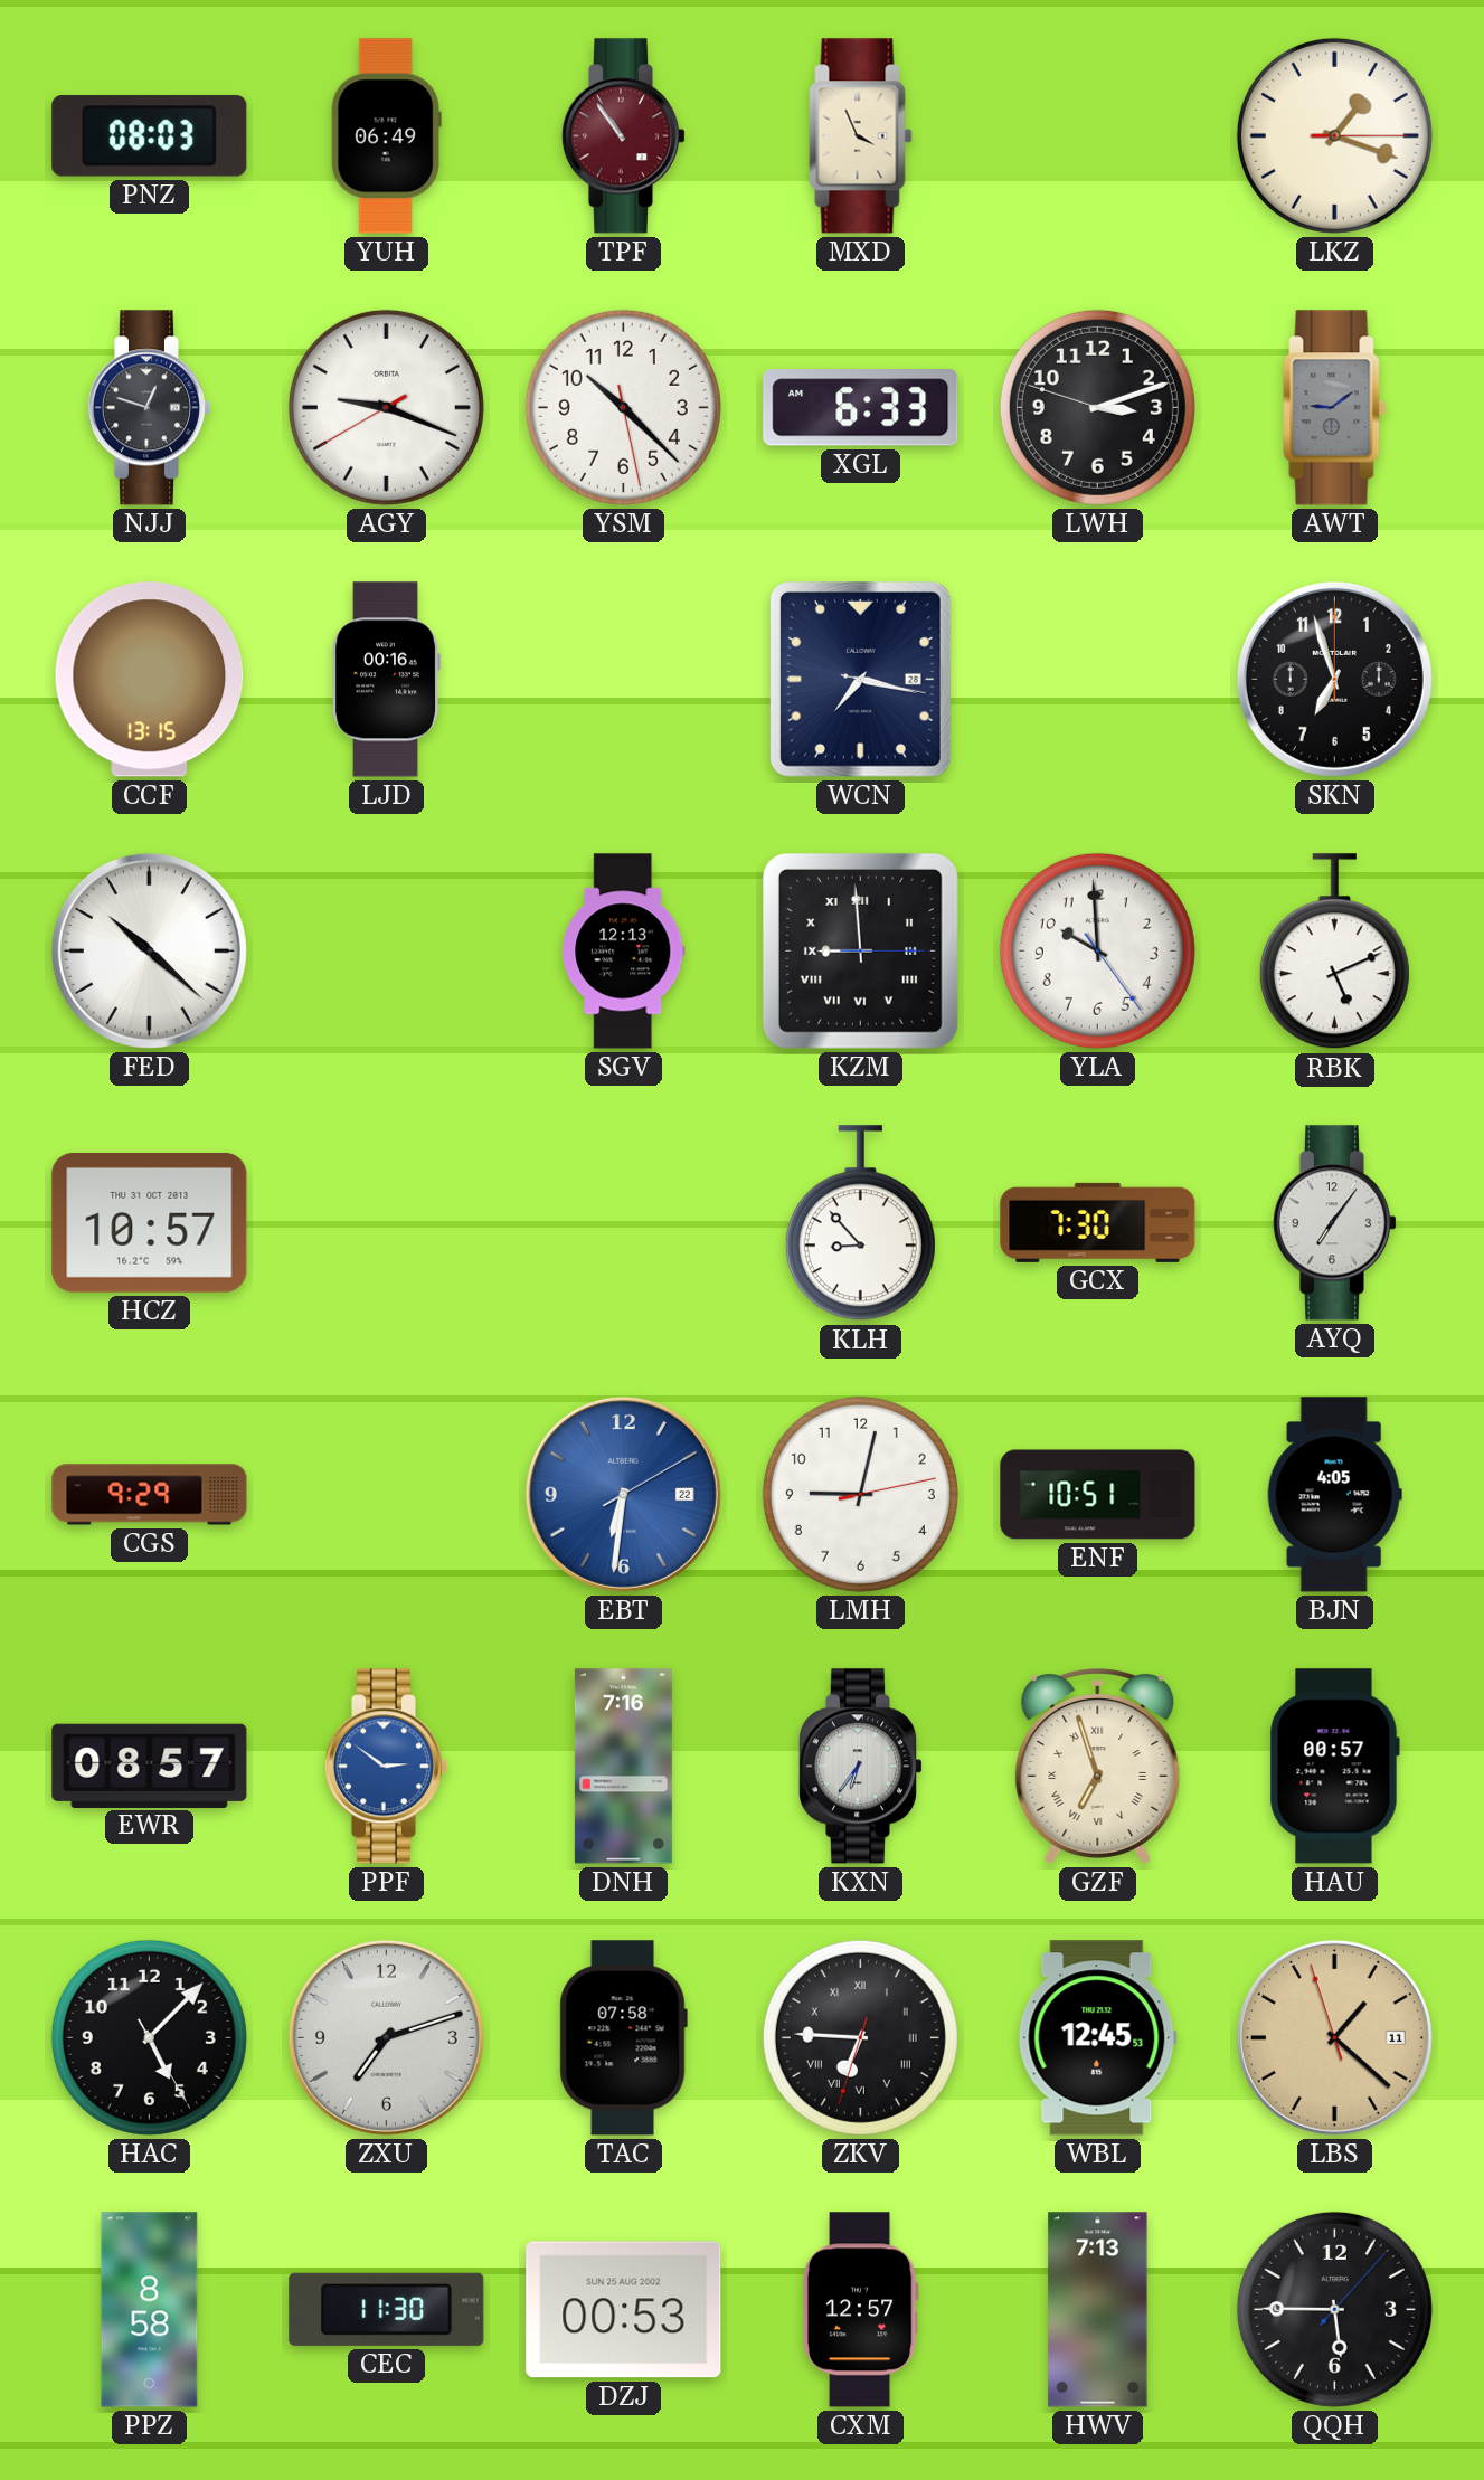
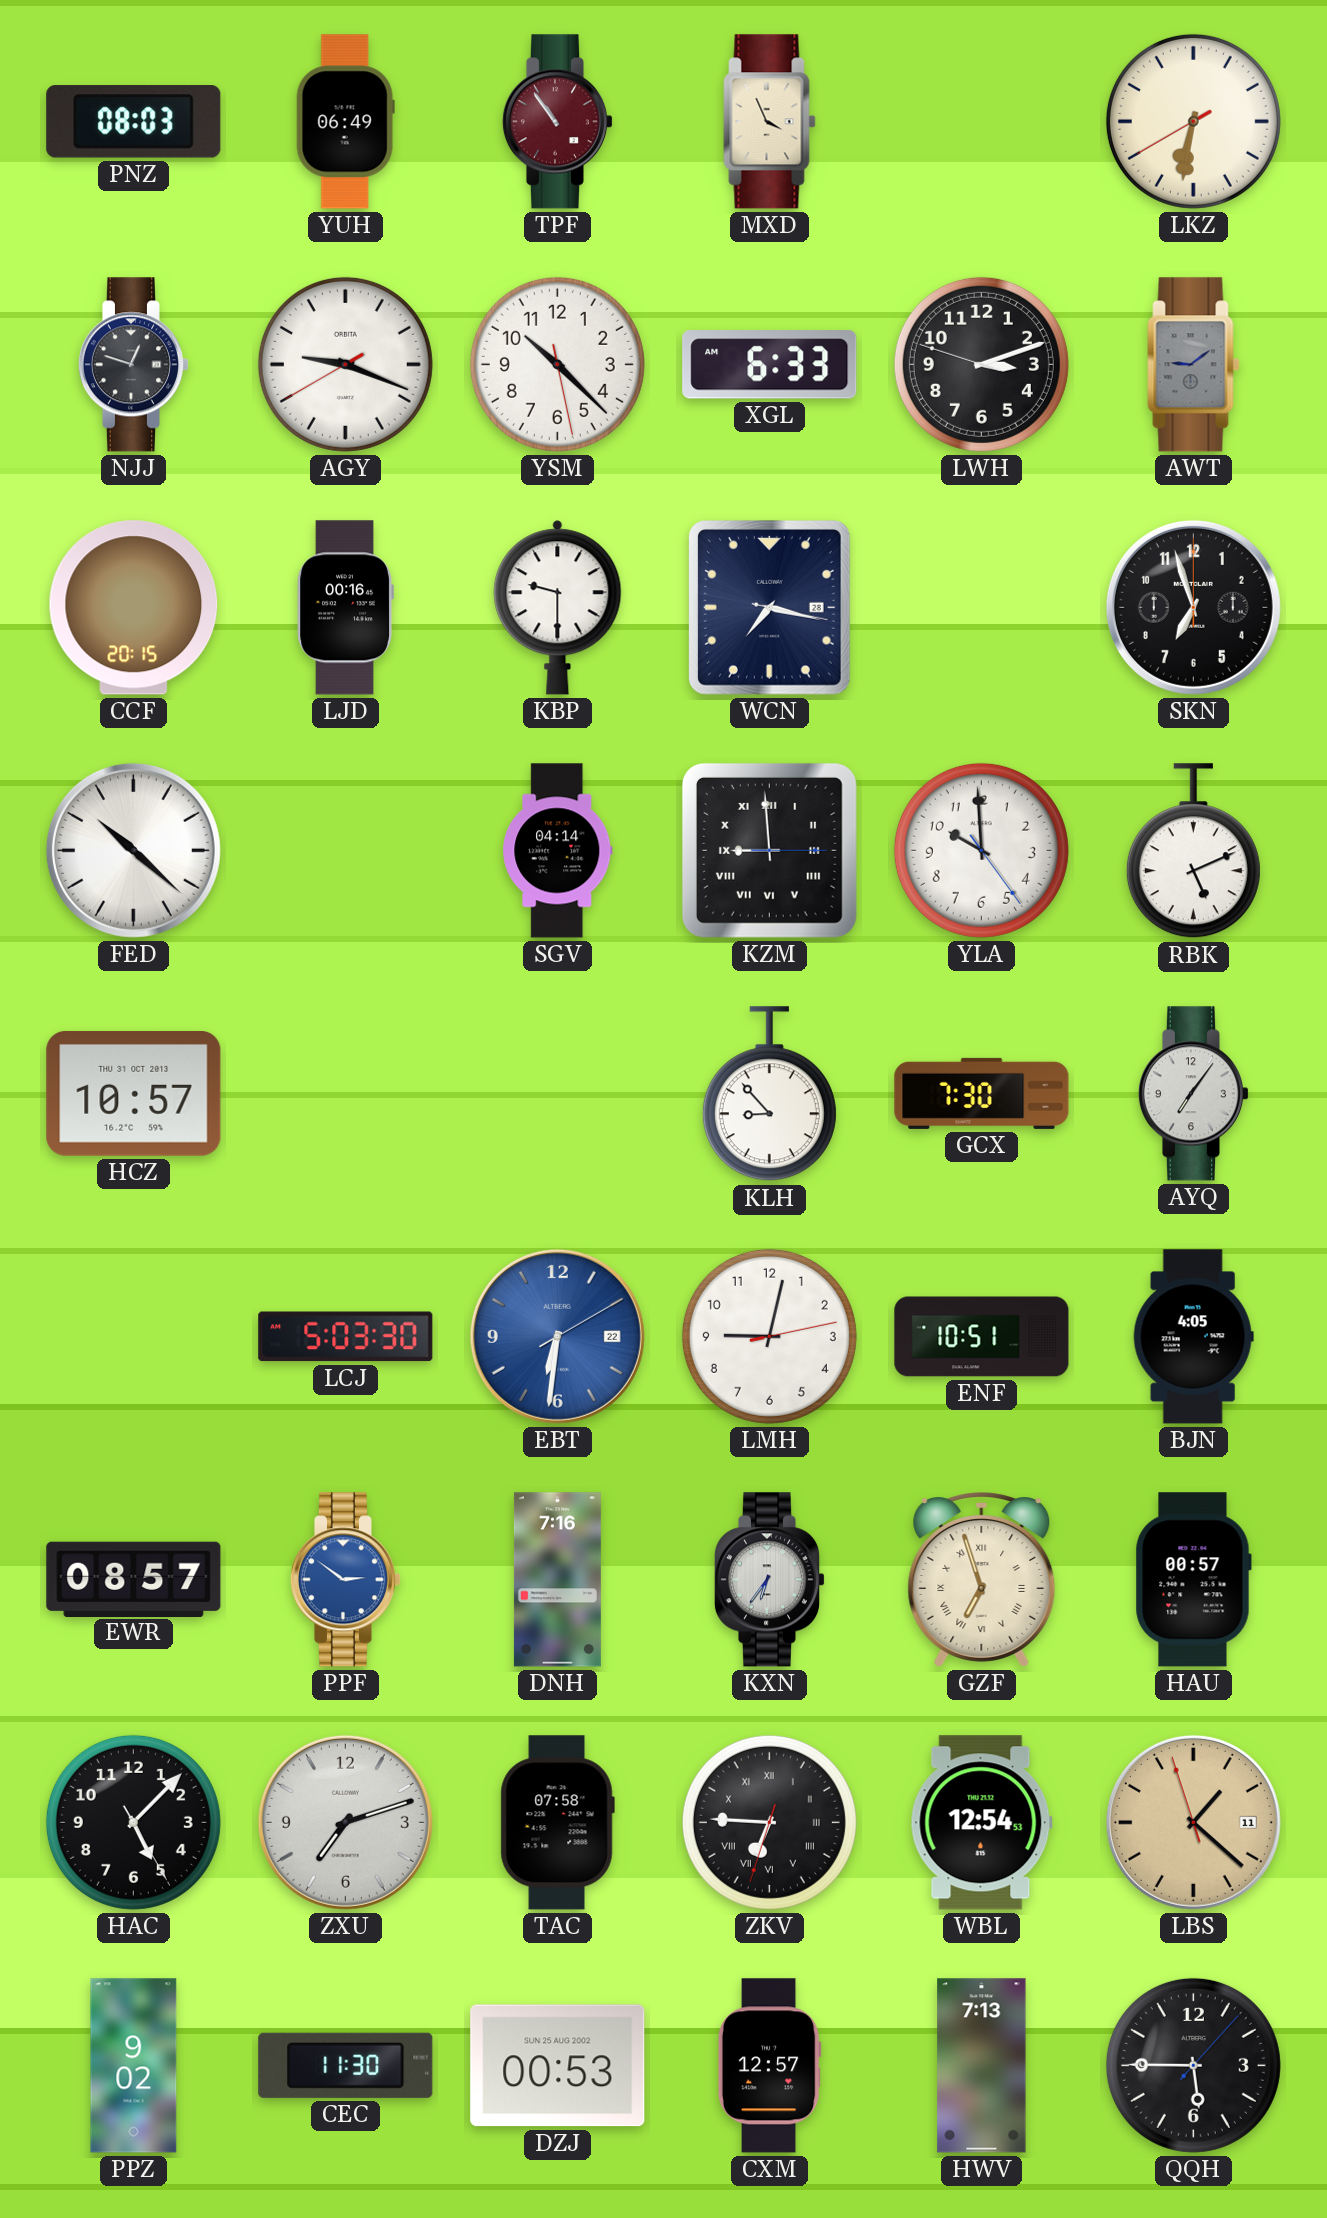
LKZ: 1:18 -> 6:31
CCF: 13:15 -> 20:15
KBP: none -> 9:30
SGV: 12:13 -> 04:14
CGS: 9:29 -> none
LCJ: none -> 5:03
WBL: 12:45 -> 12:54
PPZ: 8:58 -> 9:02
